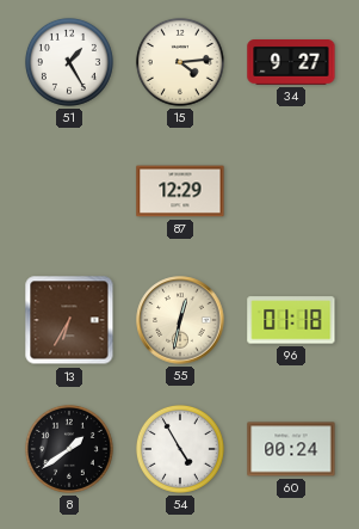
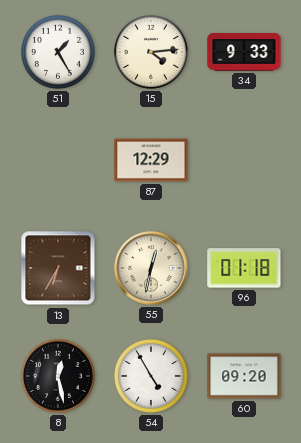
34: 9:27 -> 9:33
8: 1:39 -> 12:28
60: 00:24 -> 09:20
